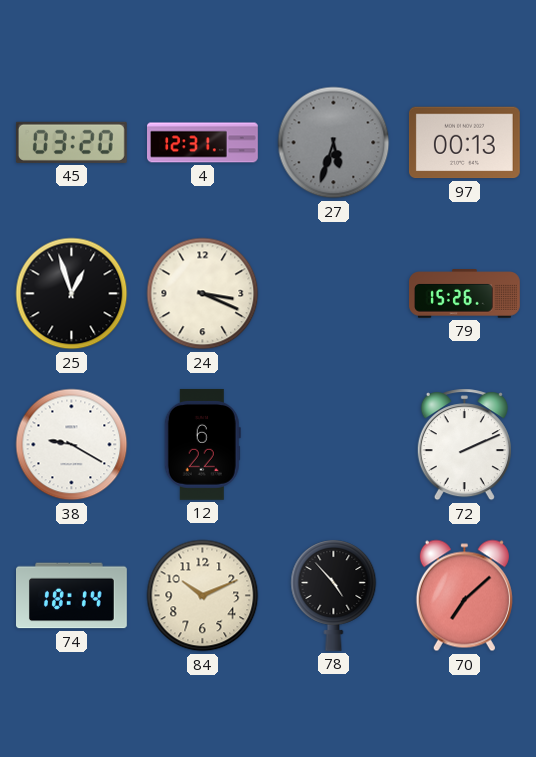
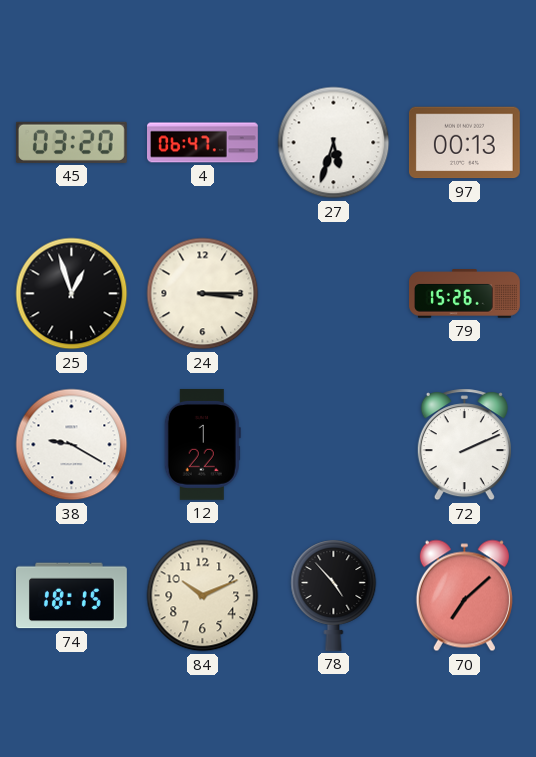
4: 12:31 -> 06:47
27 dial: grey -> white
24: 3:19 -> 3:15
12: 6:22 -> 1:22
74: 18:14 -> 18:15
